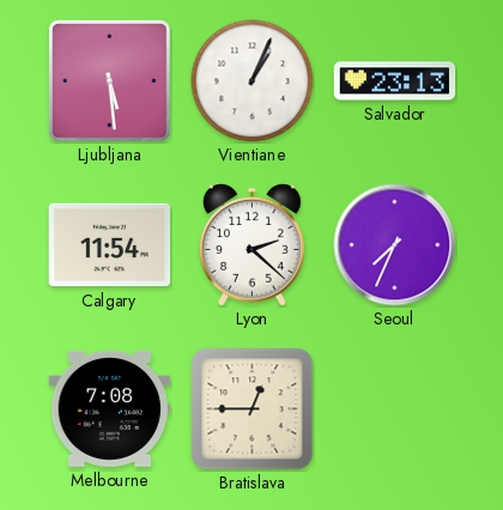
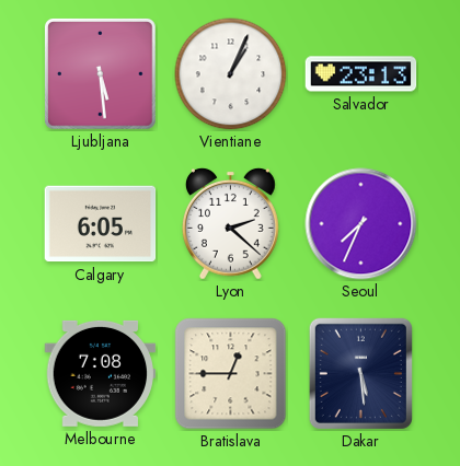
Calgary: 11:54 -> 6:05
Dakar: none -> 5:29
